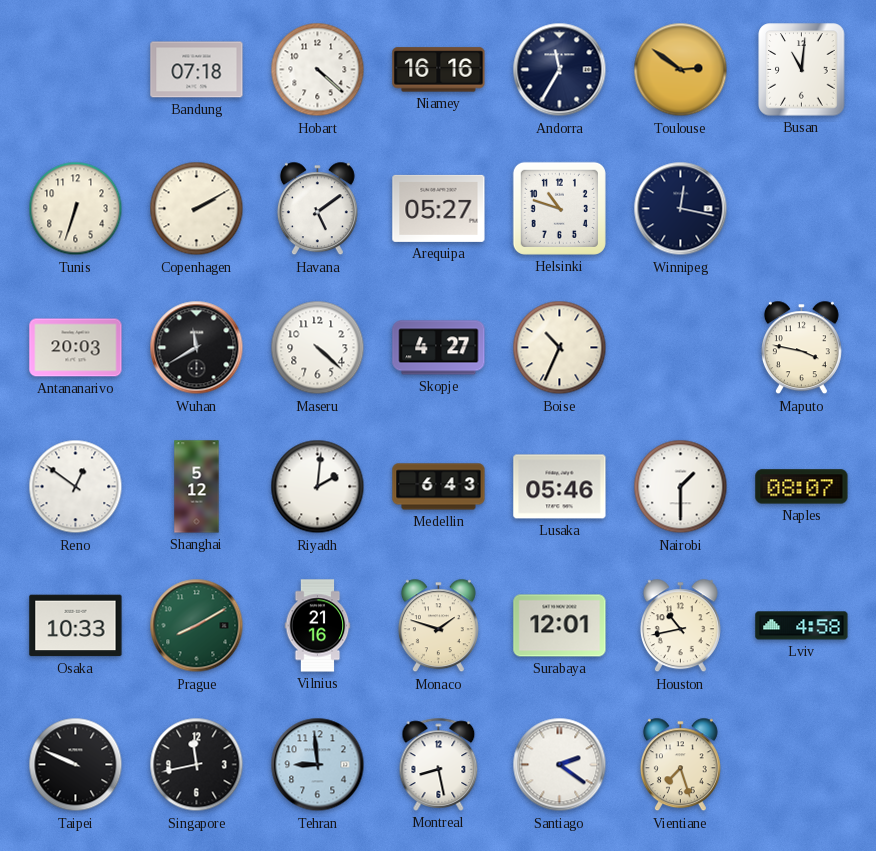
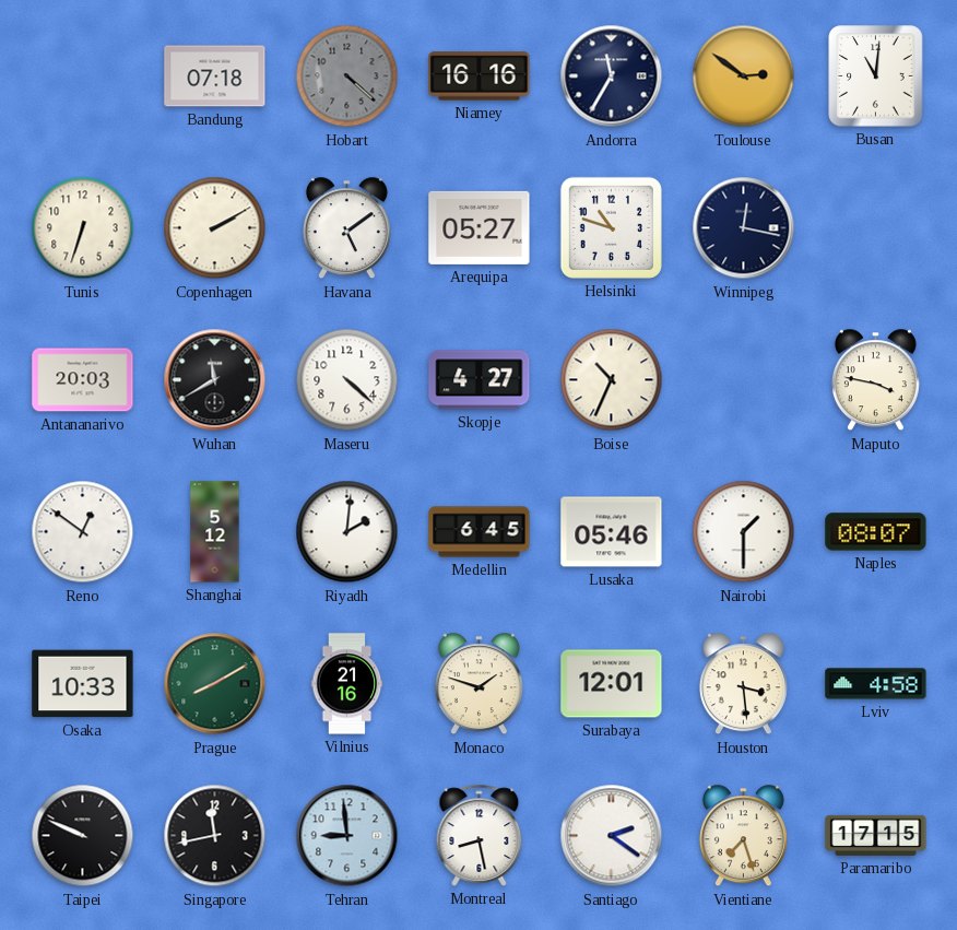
Hobart dial: white -> grey
Medellin: 6:43 -> 6:45
Houston: 10:43 -> 3:29
Paramaribo: none -> 17:15
